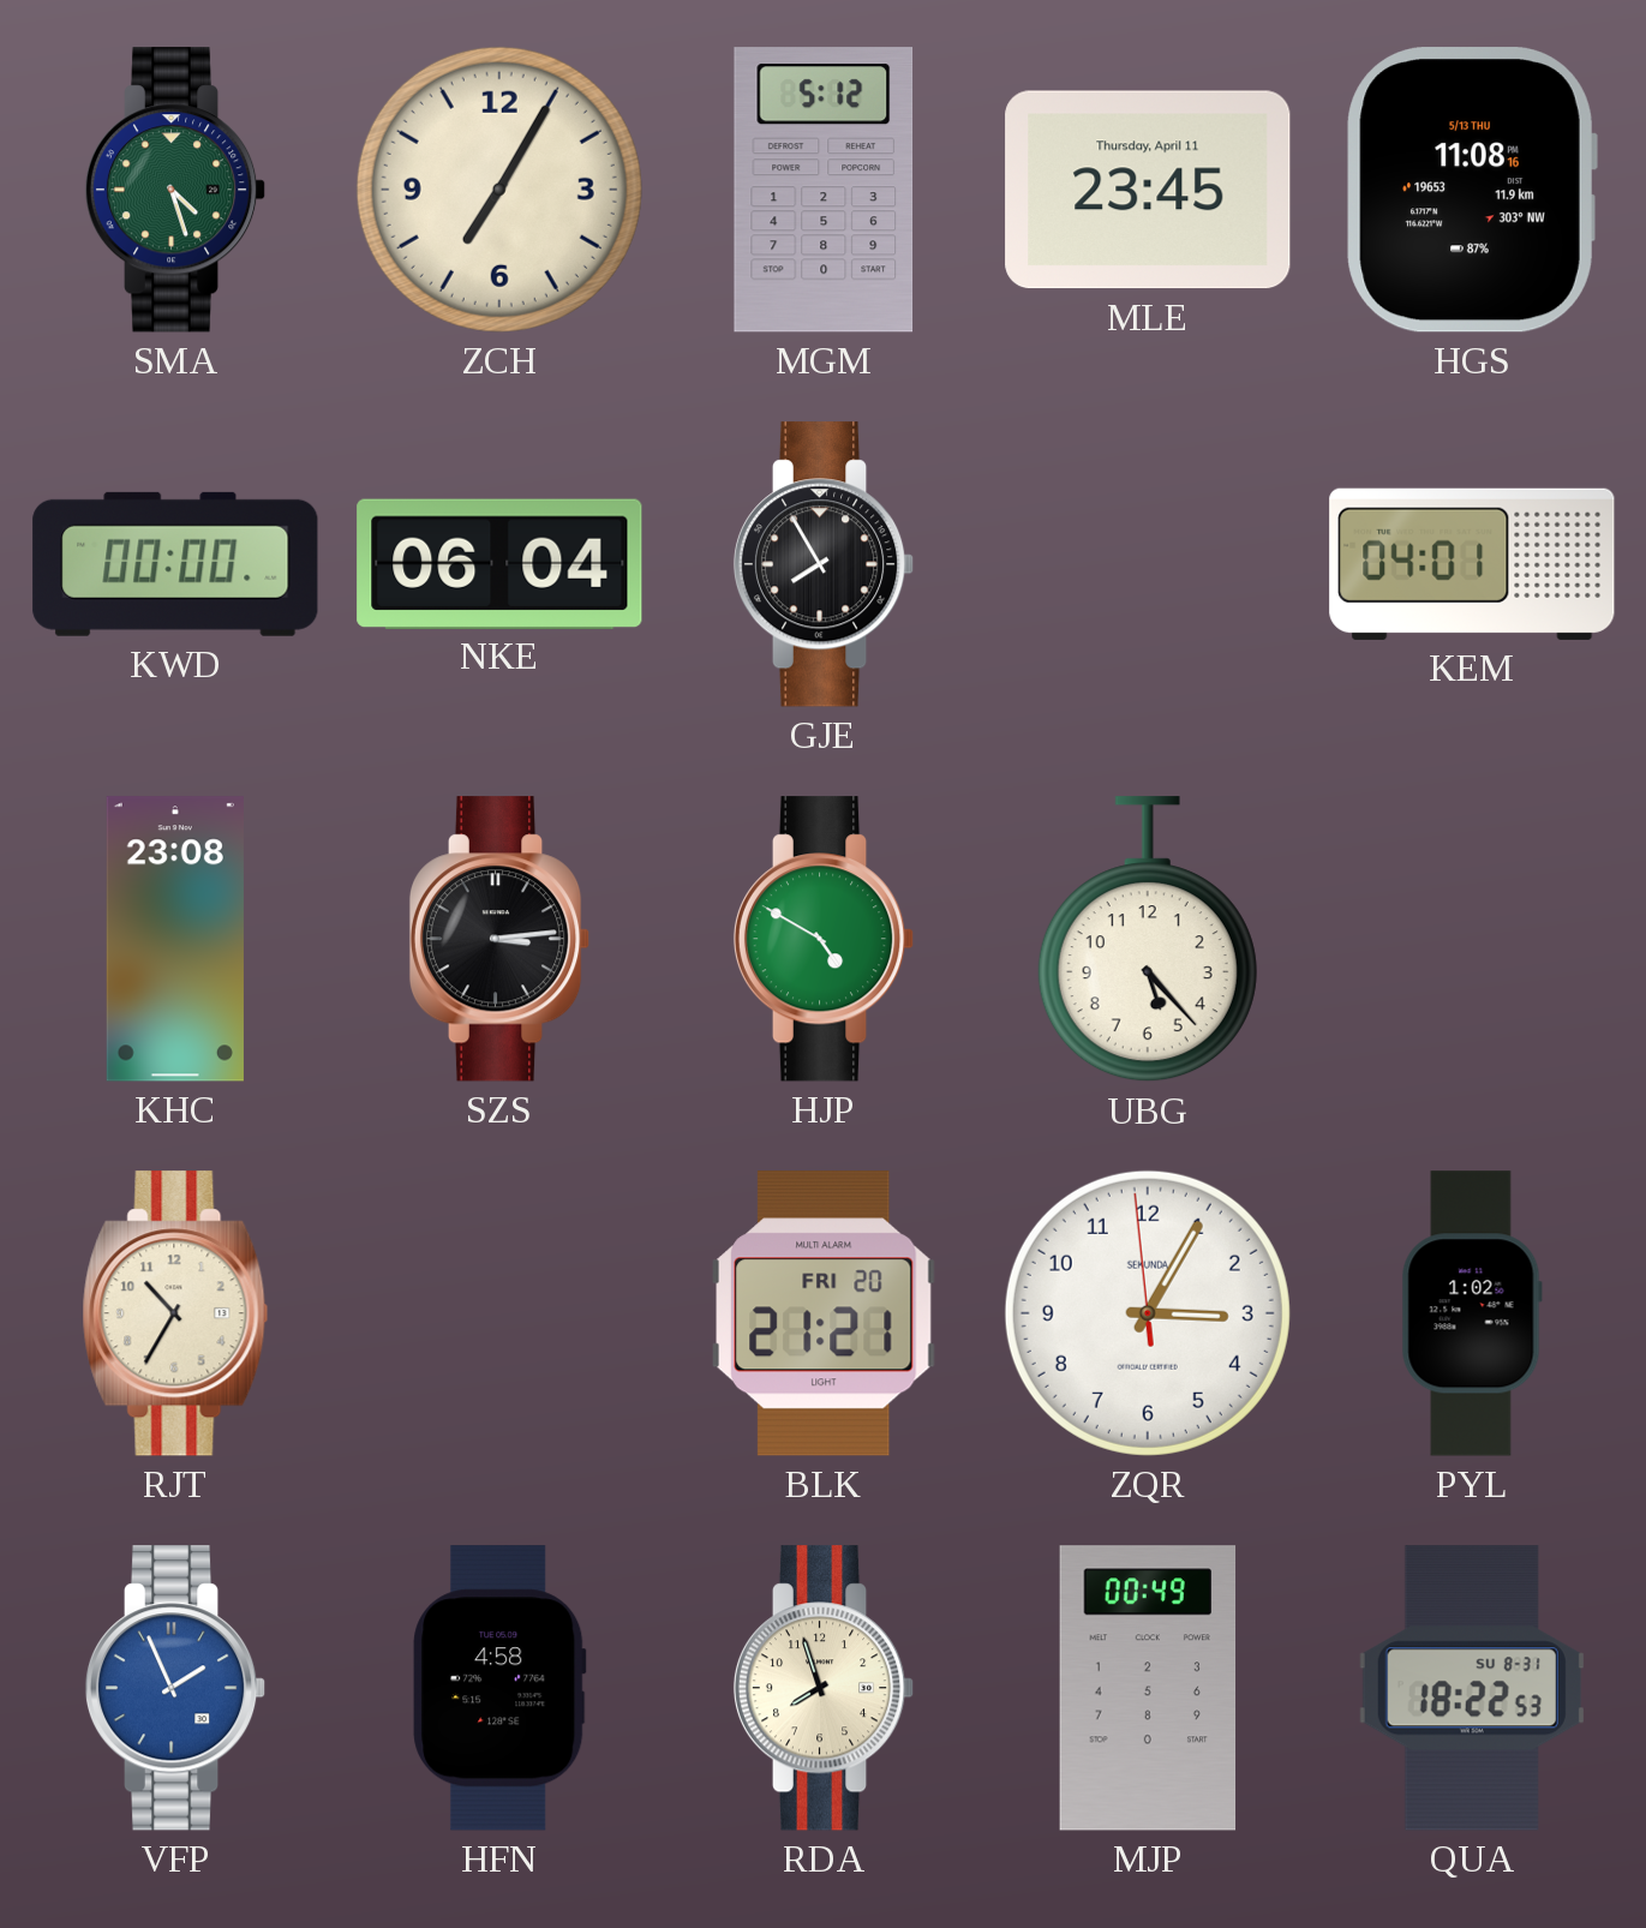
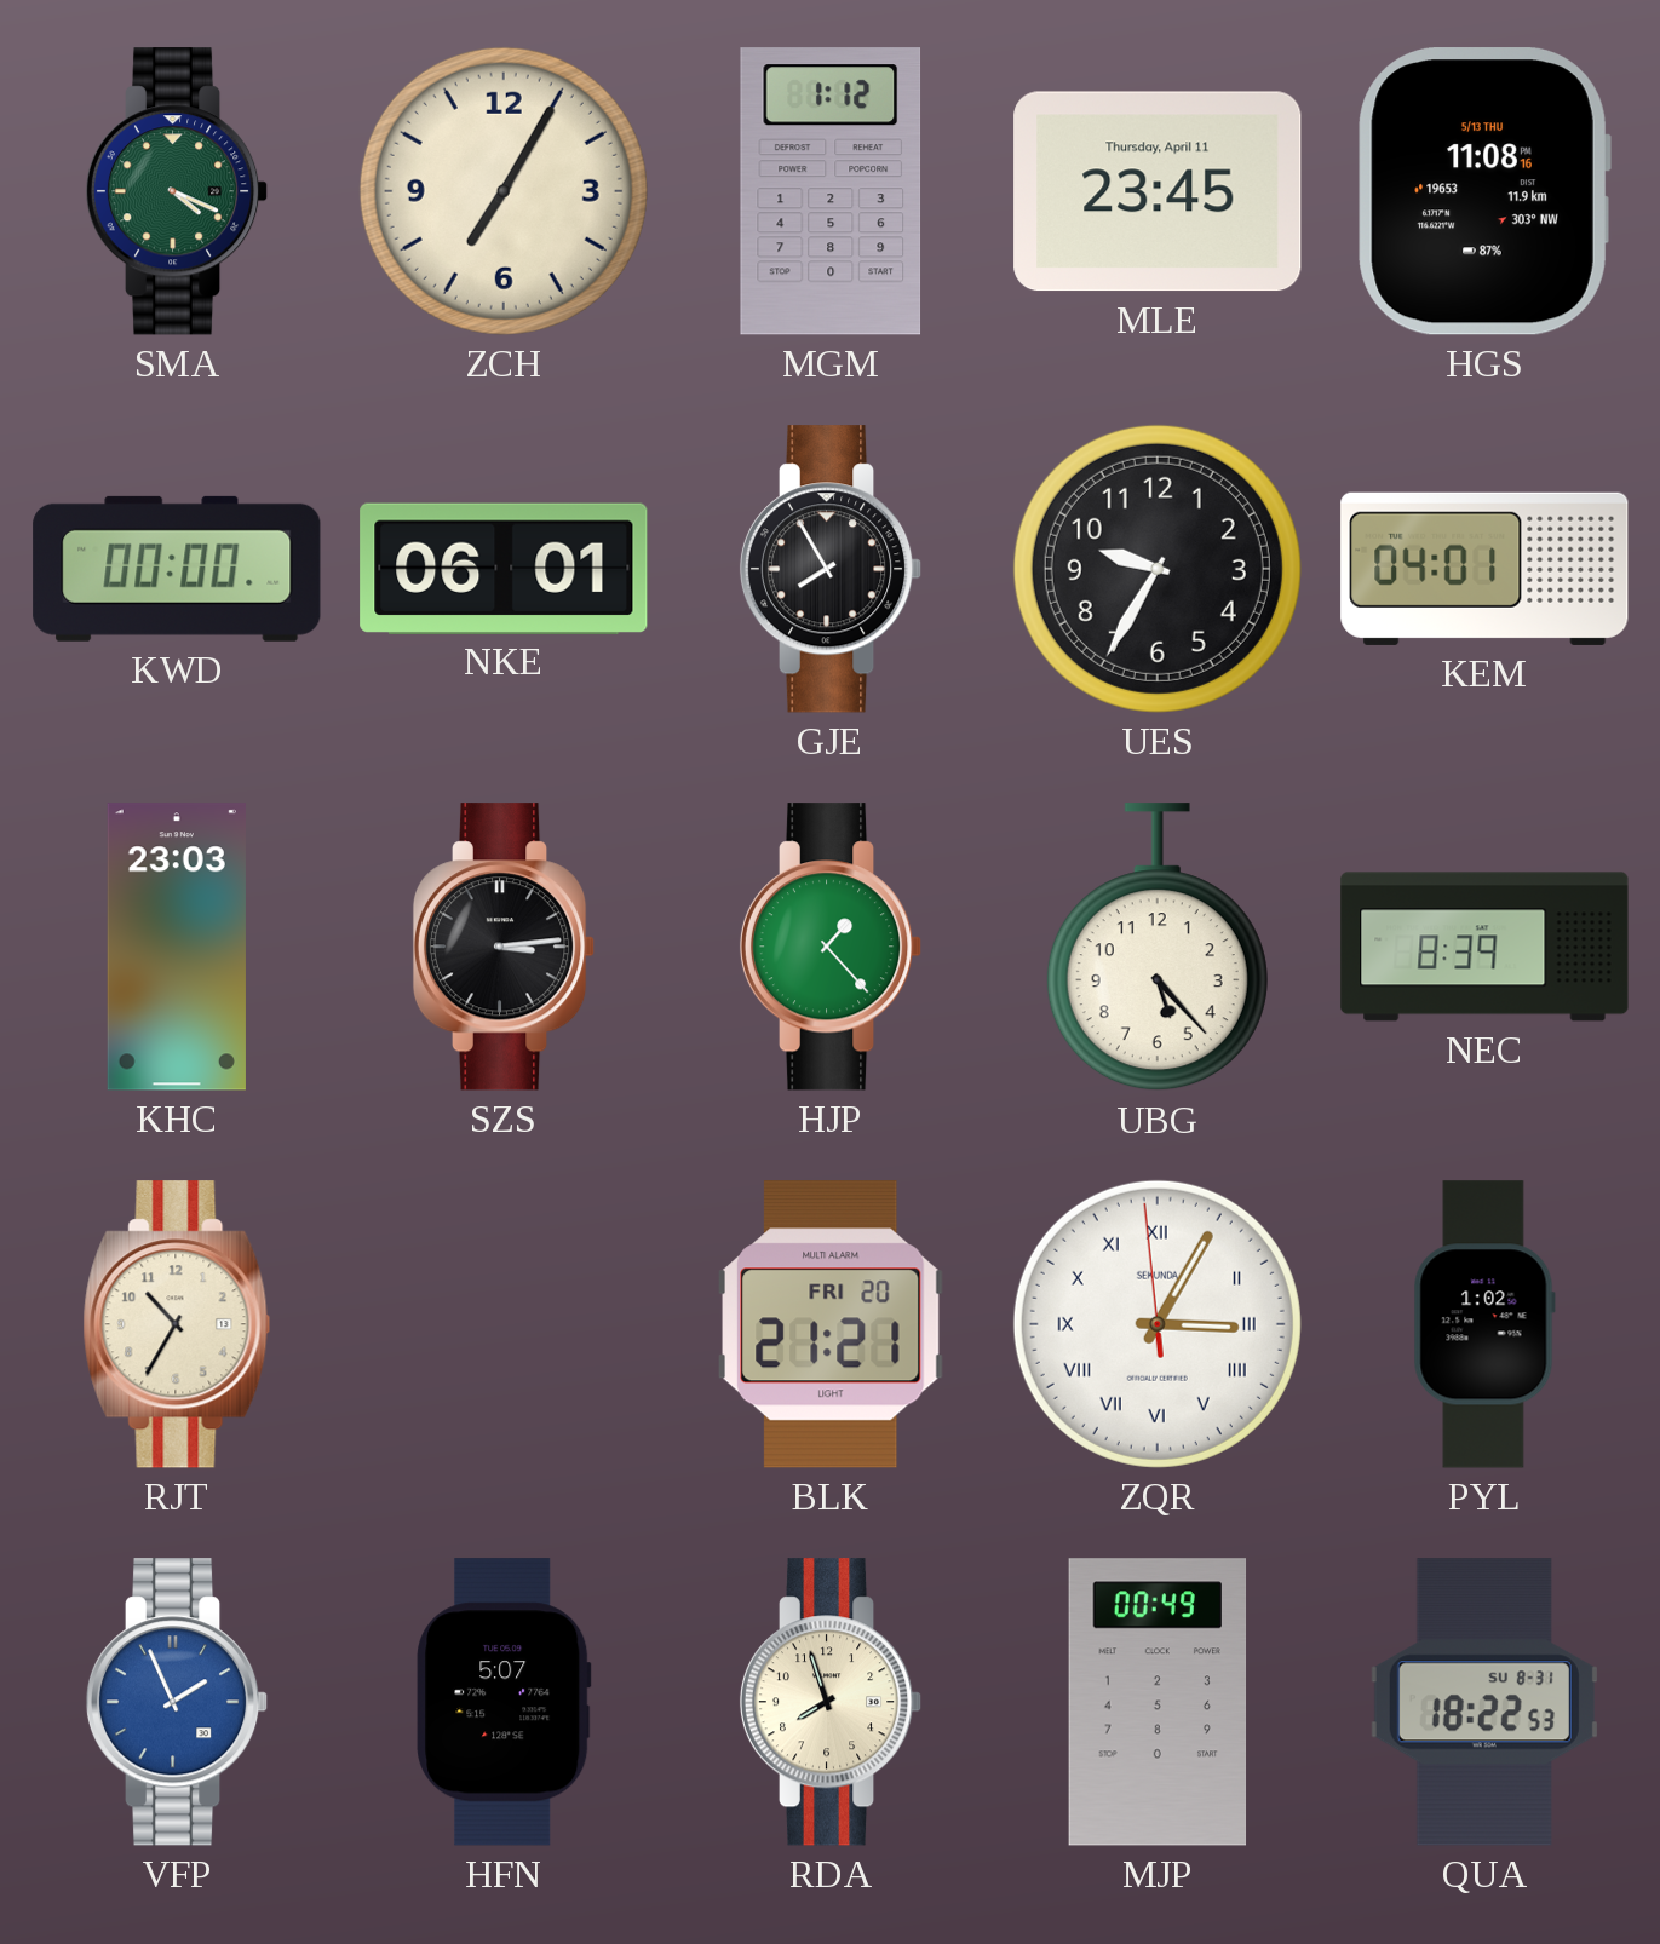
SMA: 4:27 -> 4:19
MGM: 5:12 -> 1:12
NKE: 06:04 -> 06:01
UES: none -> 9:35
KHC: 23:08 -> 23:03
HJP: 4:50 -> 1:23
NEC: none -> 8:39
ZQR numerals: Arabic -> Roman
HFN: 4:58 -> 5:07
